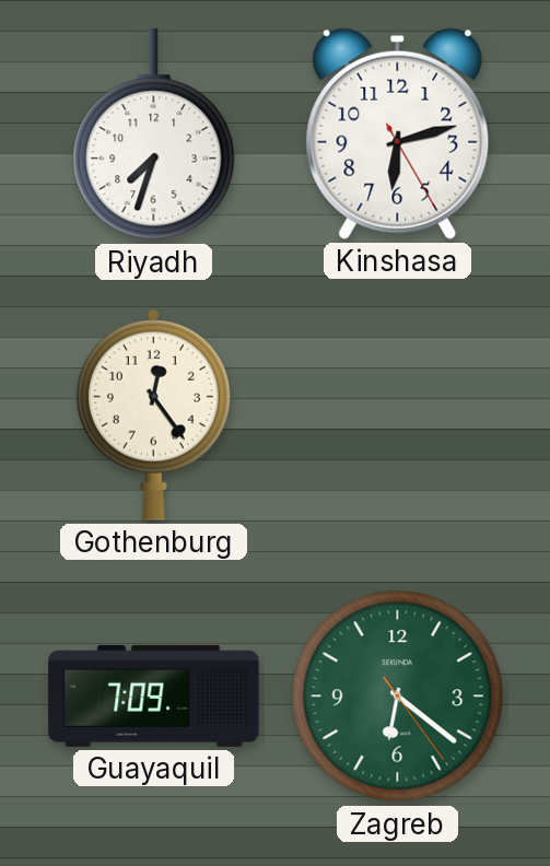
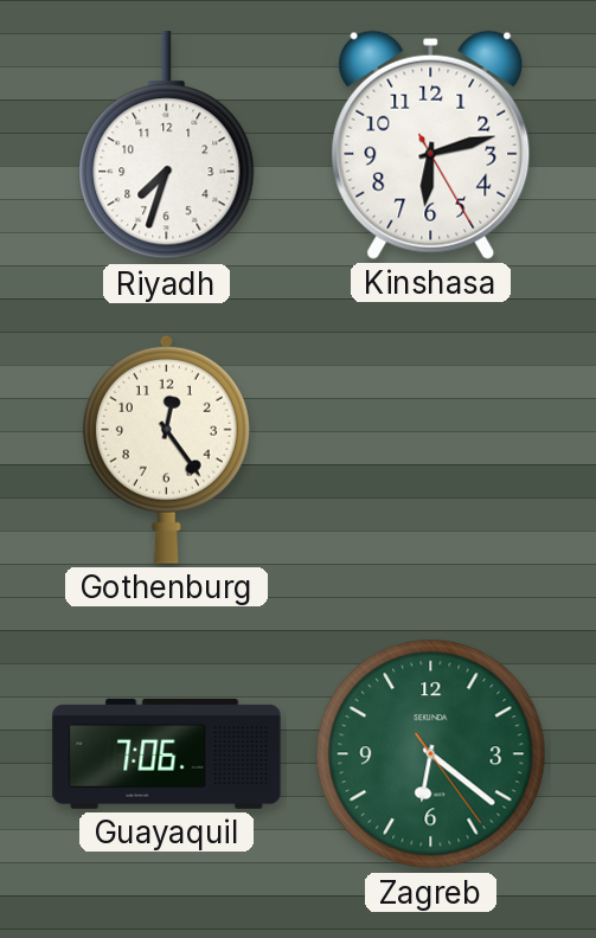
Guayaquil: 7:09 -> 7:06
